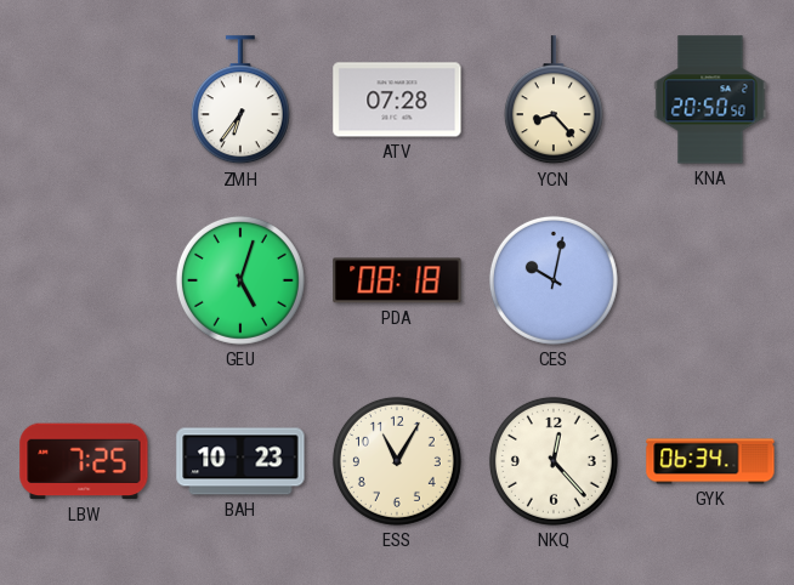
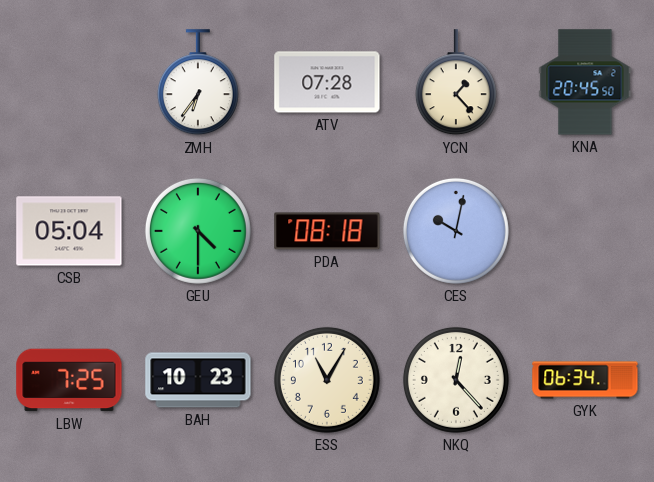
YCN: 8:23 -> 1:23
KNA: 20:50 -> 20:45
CSB: none -> 05:04
GEU: 5:03 -> 4:30
